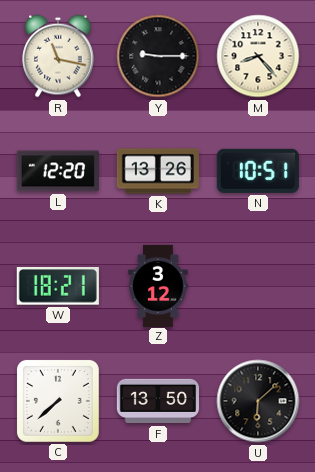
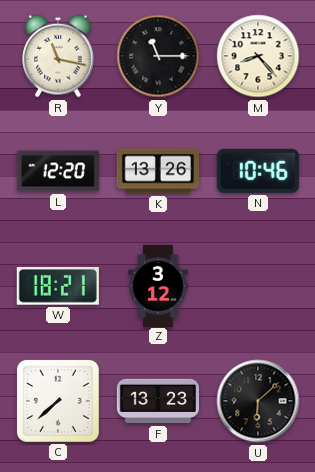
Y: 9:15 -> 11:15
N: 10:51 -> 10:46
F: 13:50 -> 13:23
